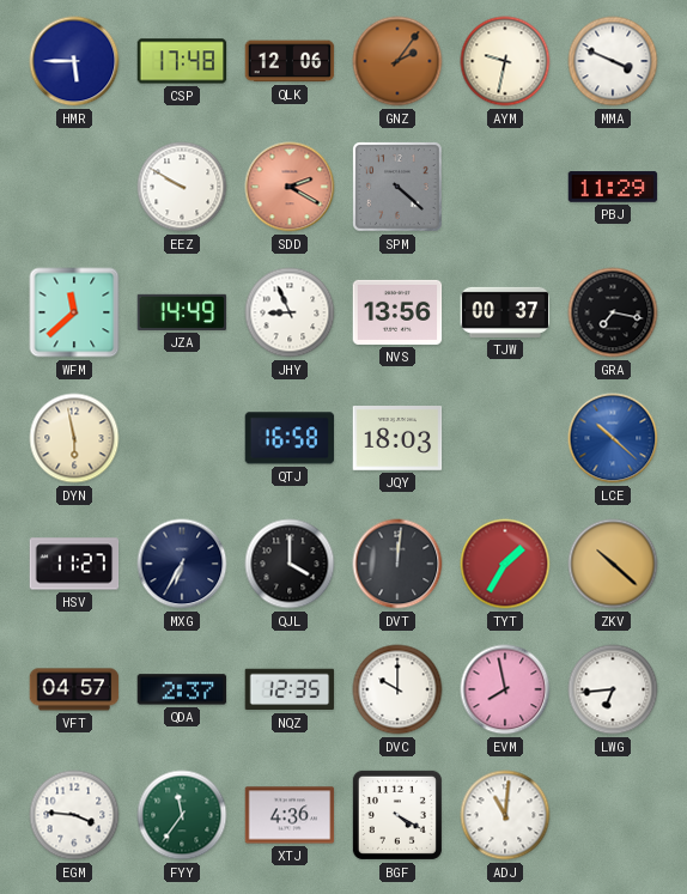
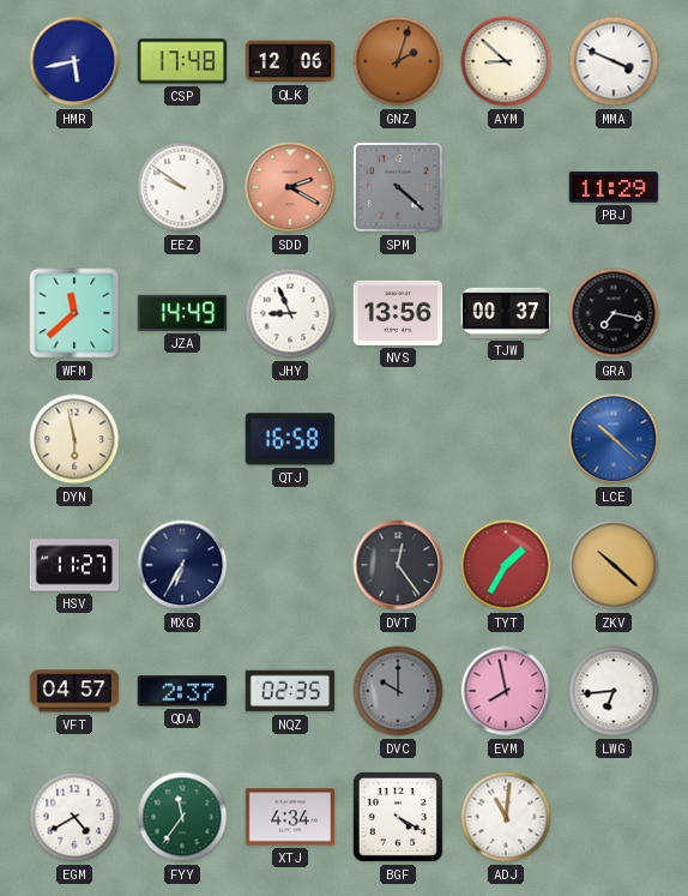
HMR: 5:45 -> 5:43
GNZ: 2:06 -> 2:03
AYM: 9:32 -> 8:52
EEZ: 9:50 -> 9:51
JQY: 18:03 -> none
QJL: 4:00 -> none
DVT: 12:01 -> 12:24
NQZ: 12:35 -> 02:35
DVC dial: white -> grey
EGM: 3:46 -> 4:40
XTJ: 4:36 -> 4:34
